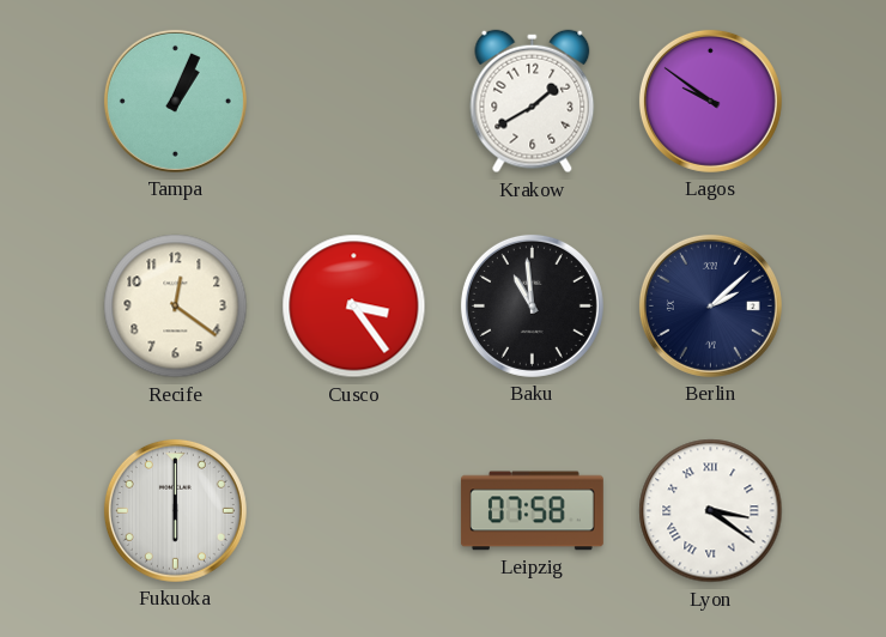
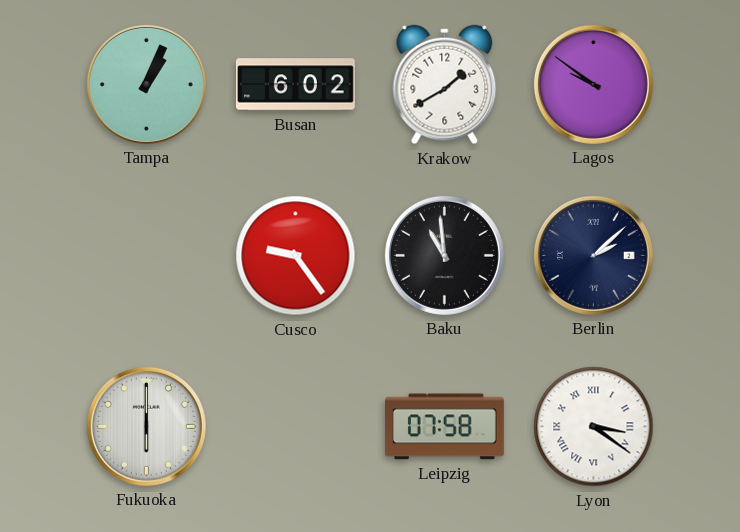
Busan: none -> 6:02
Recife: 12:21 -> none
Cusco: 3:24 -> 9:24
